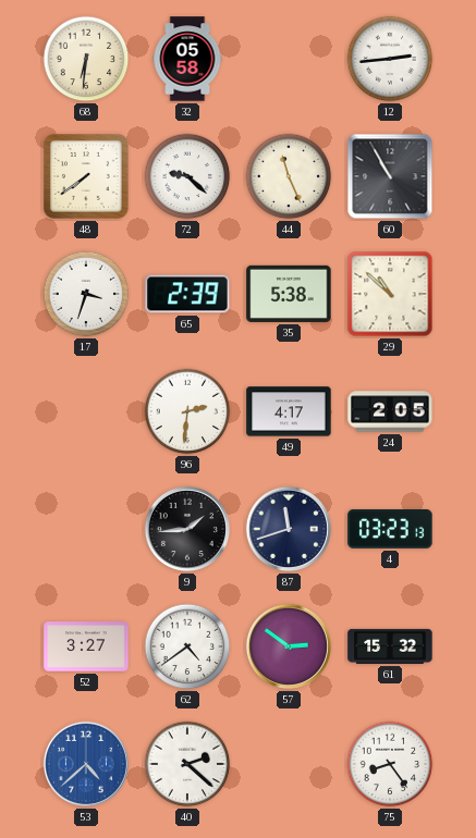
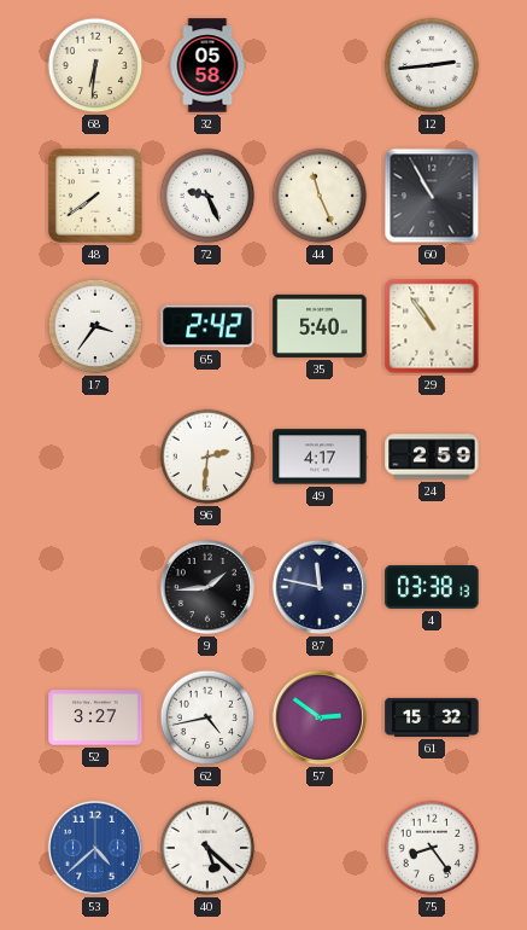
72: 9:22 -> 9:26
17: 3:33 -> 3:36
65: 2:39 -> 2:42
35: 5:38 -> 5:40
29: 10:52 -> 10:54
24: 2:05 -> 2:59
87: 11:42 -> 11:47
4: 03:23 -> 03:38
62: 4:39 -> 4:43
40: 2:22 -> 5:22
